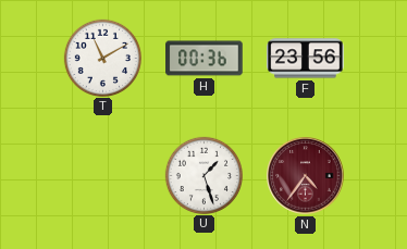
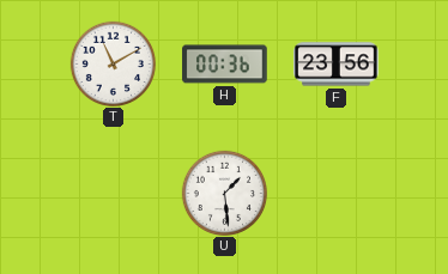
U: 1:27 -> 1:29
N: 4:36 -> none
